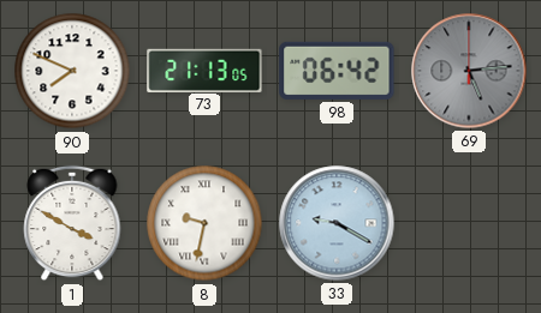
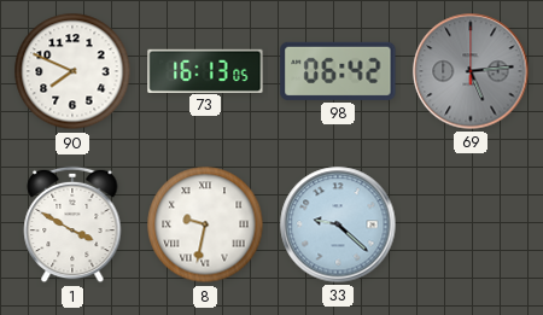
73: 21:13 -> 16:13
33: 9:20 -> 9:22
